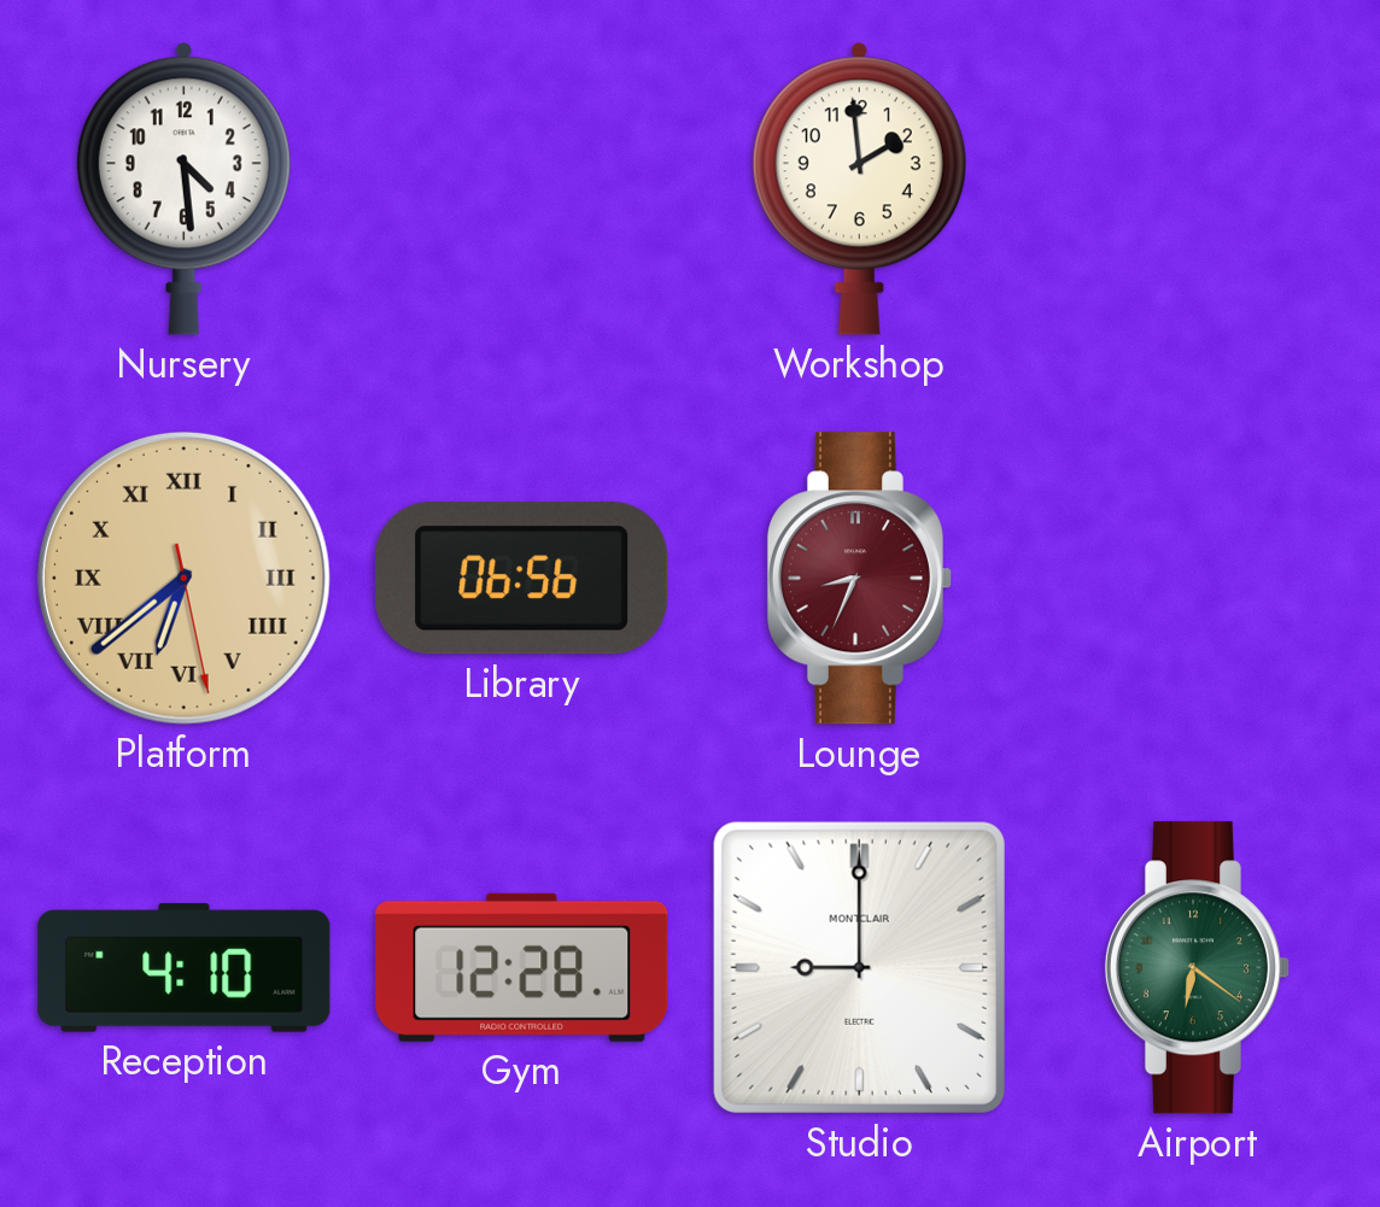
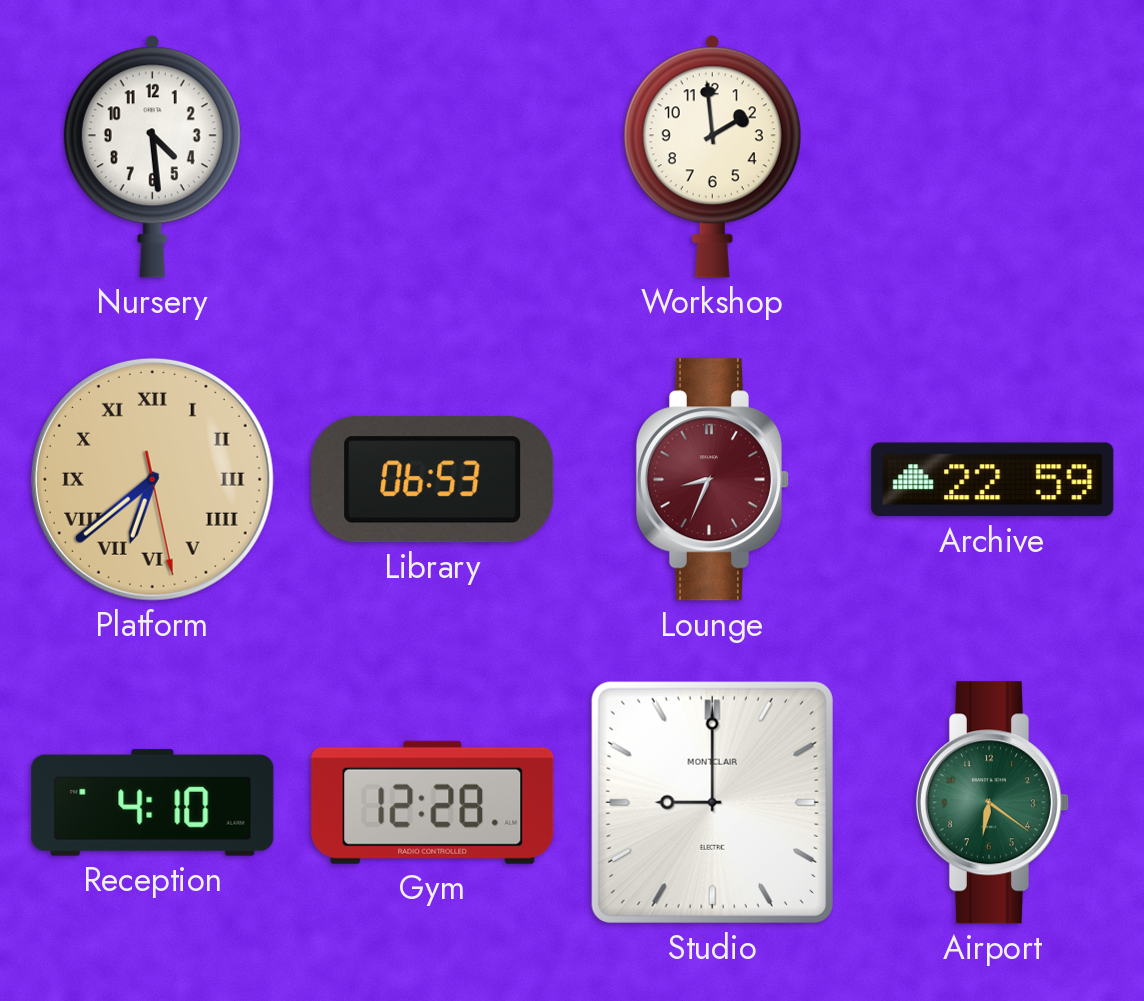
Library: 06:56 -> 06:53
Archive: none -> 22:59
